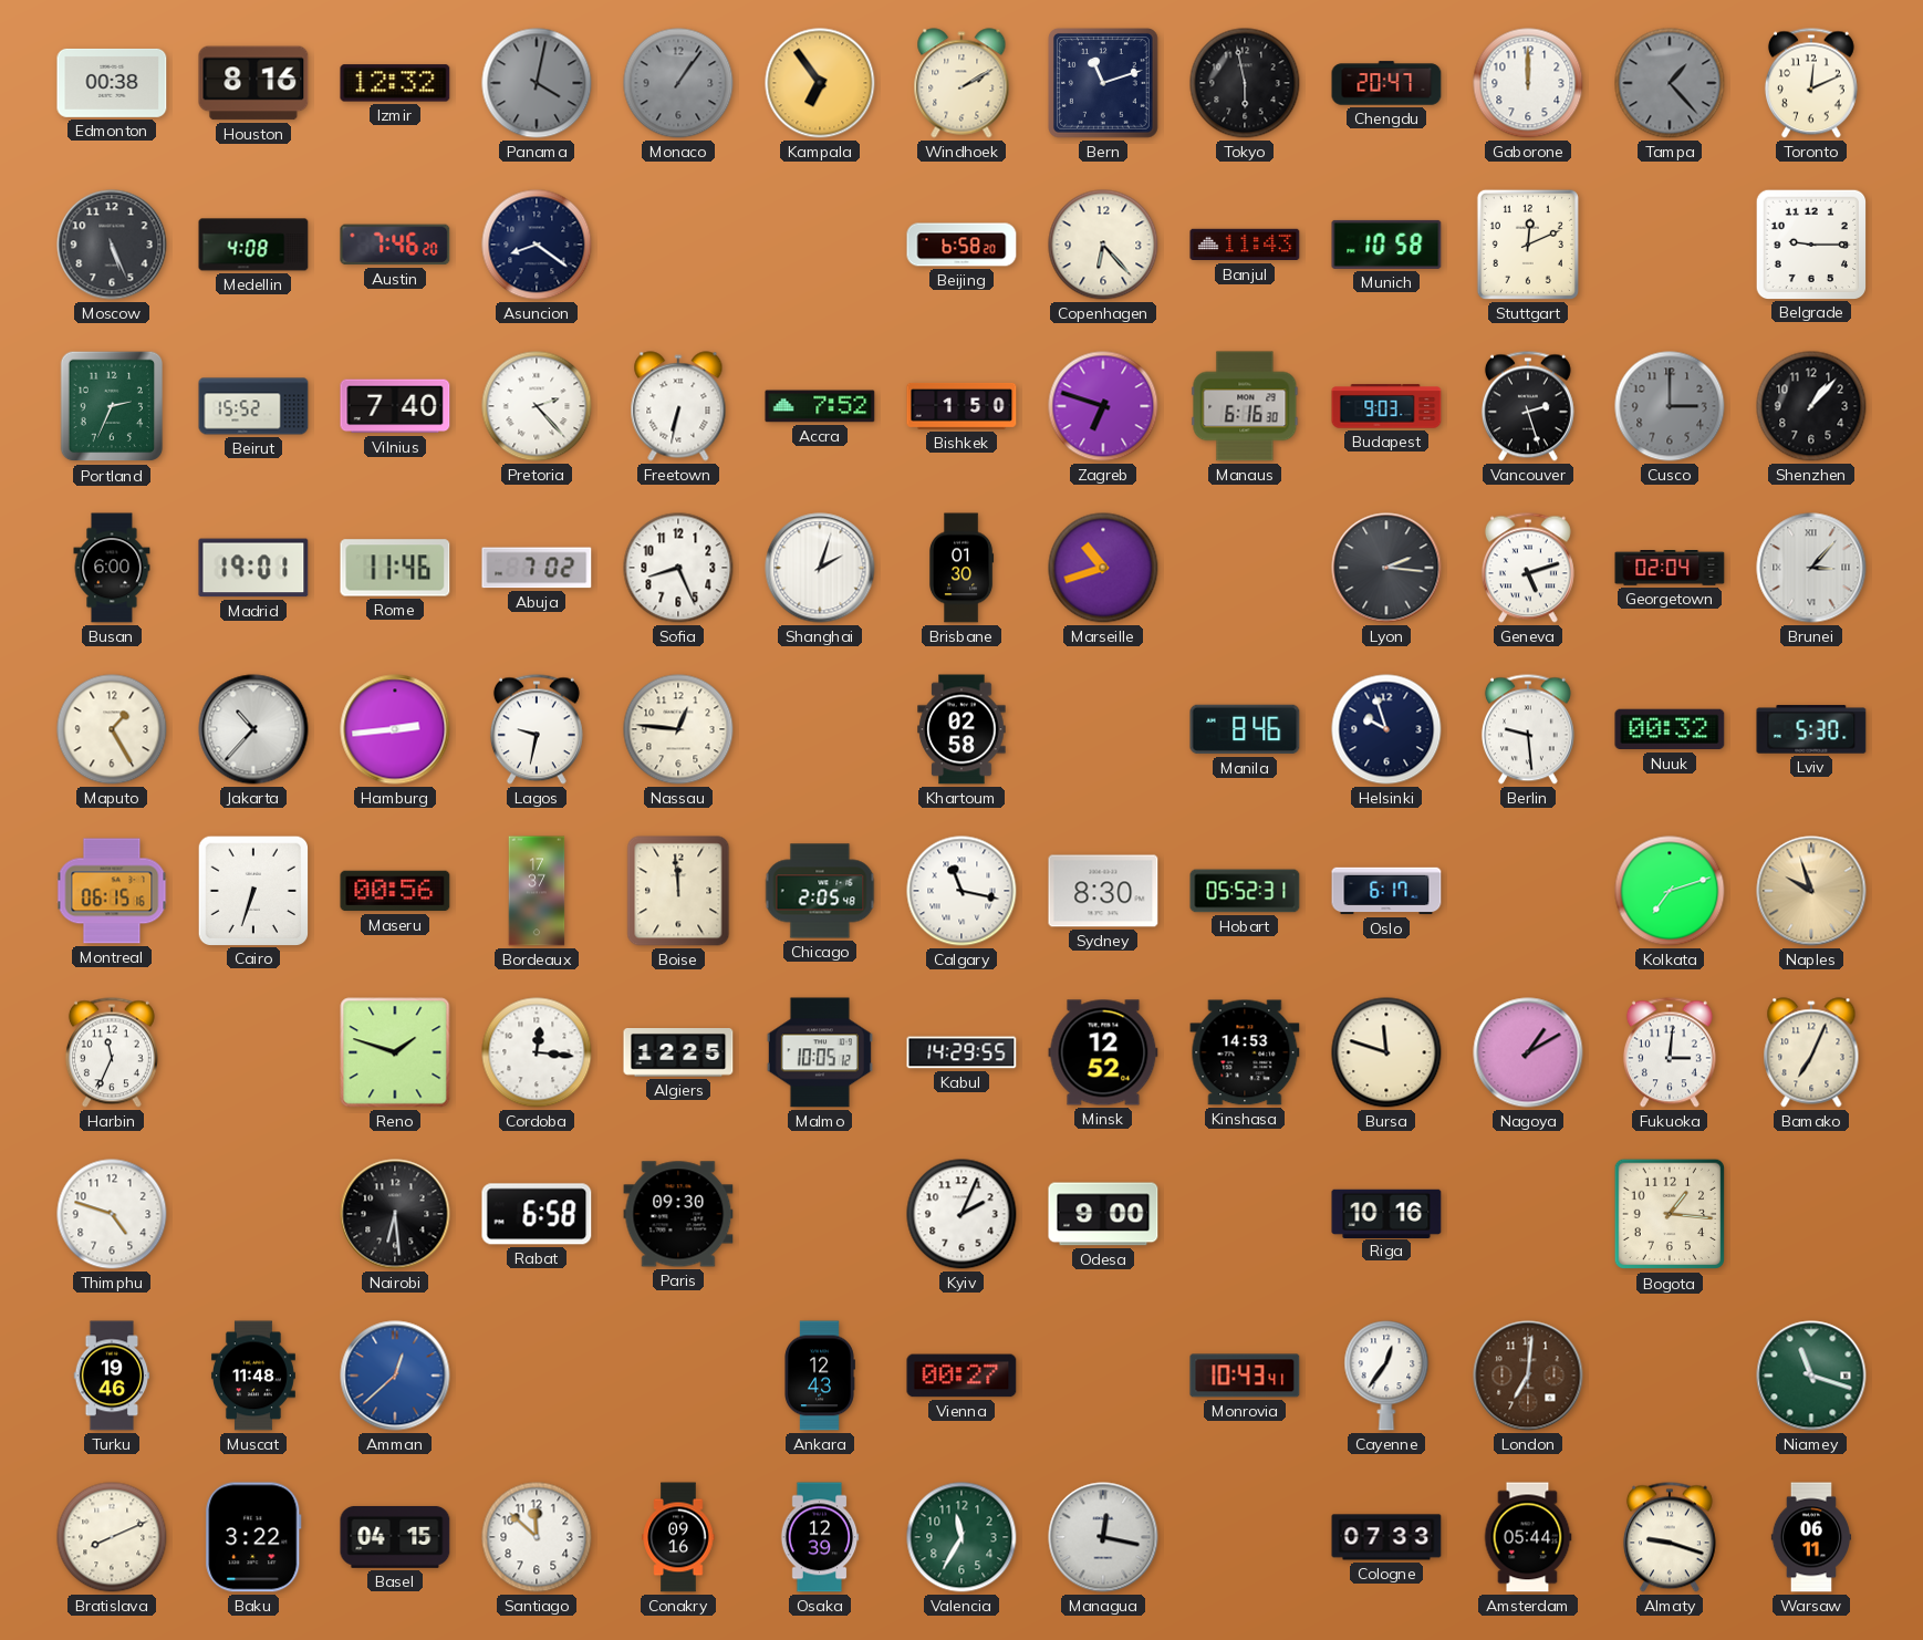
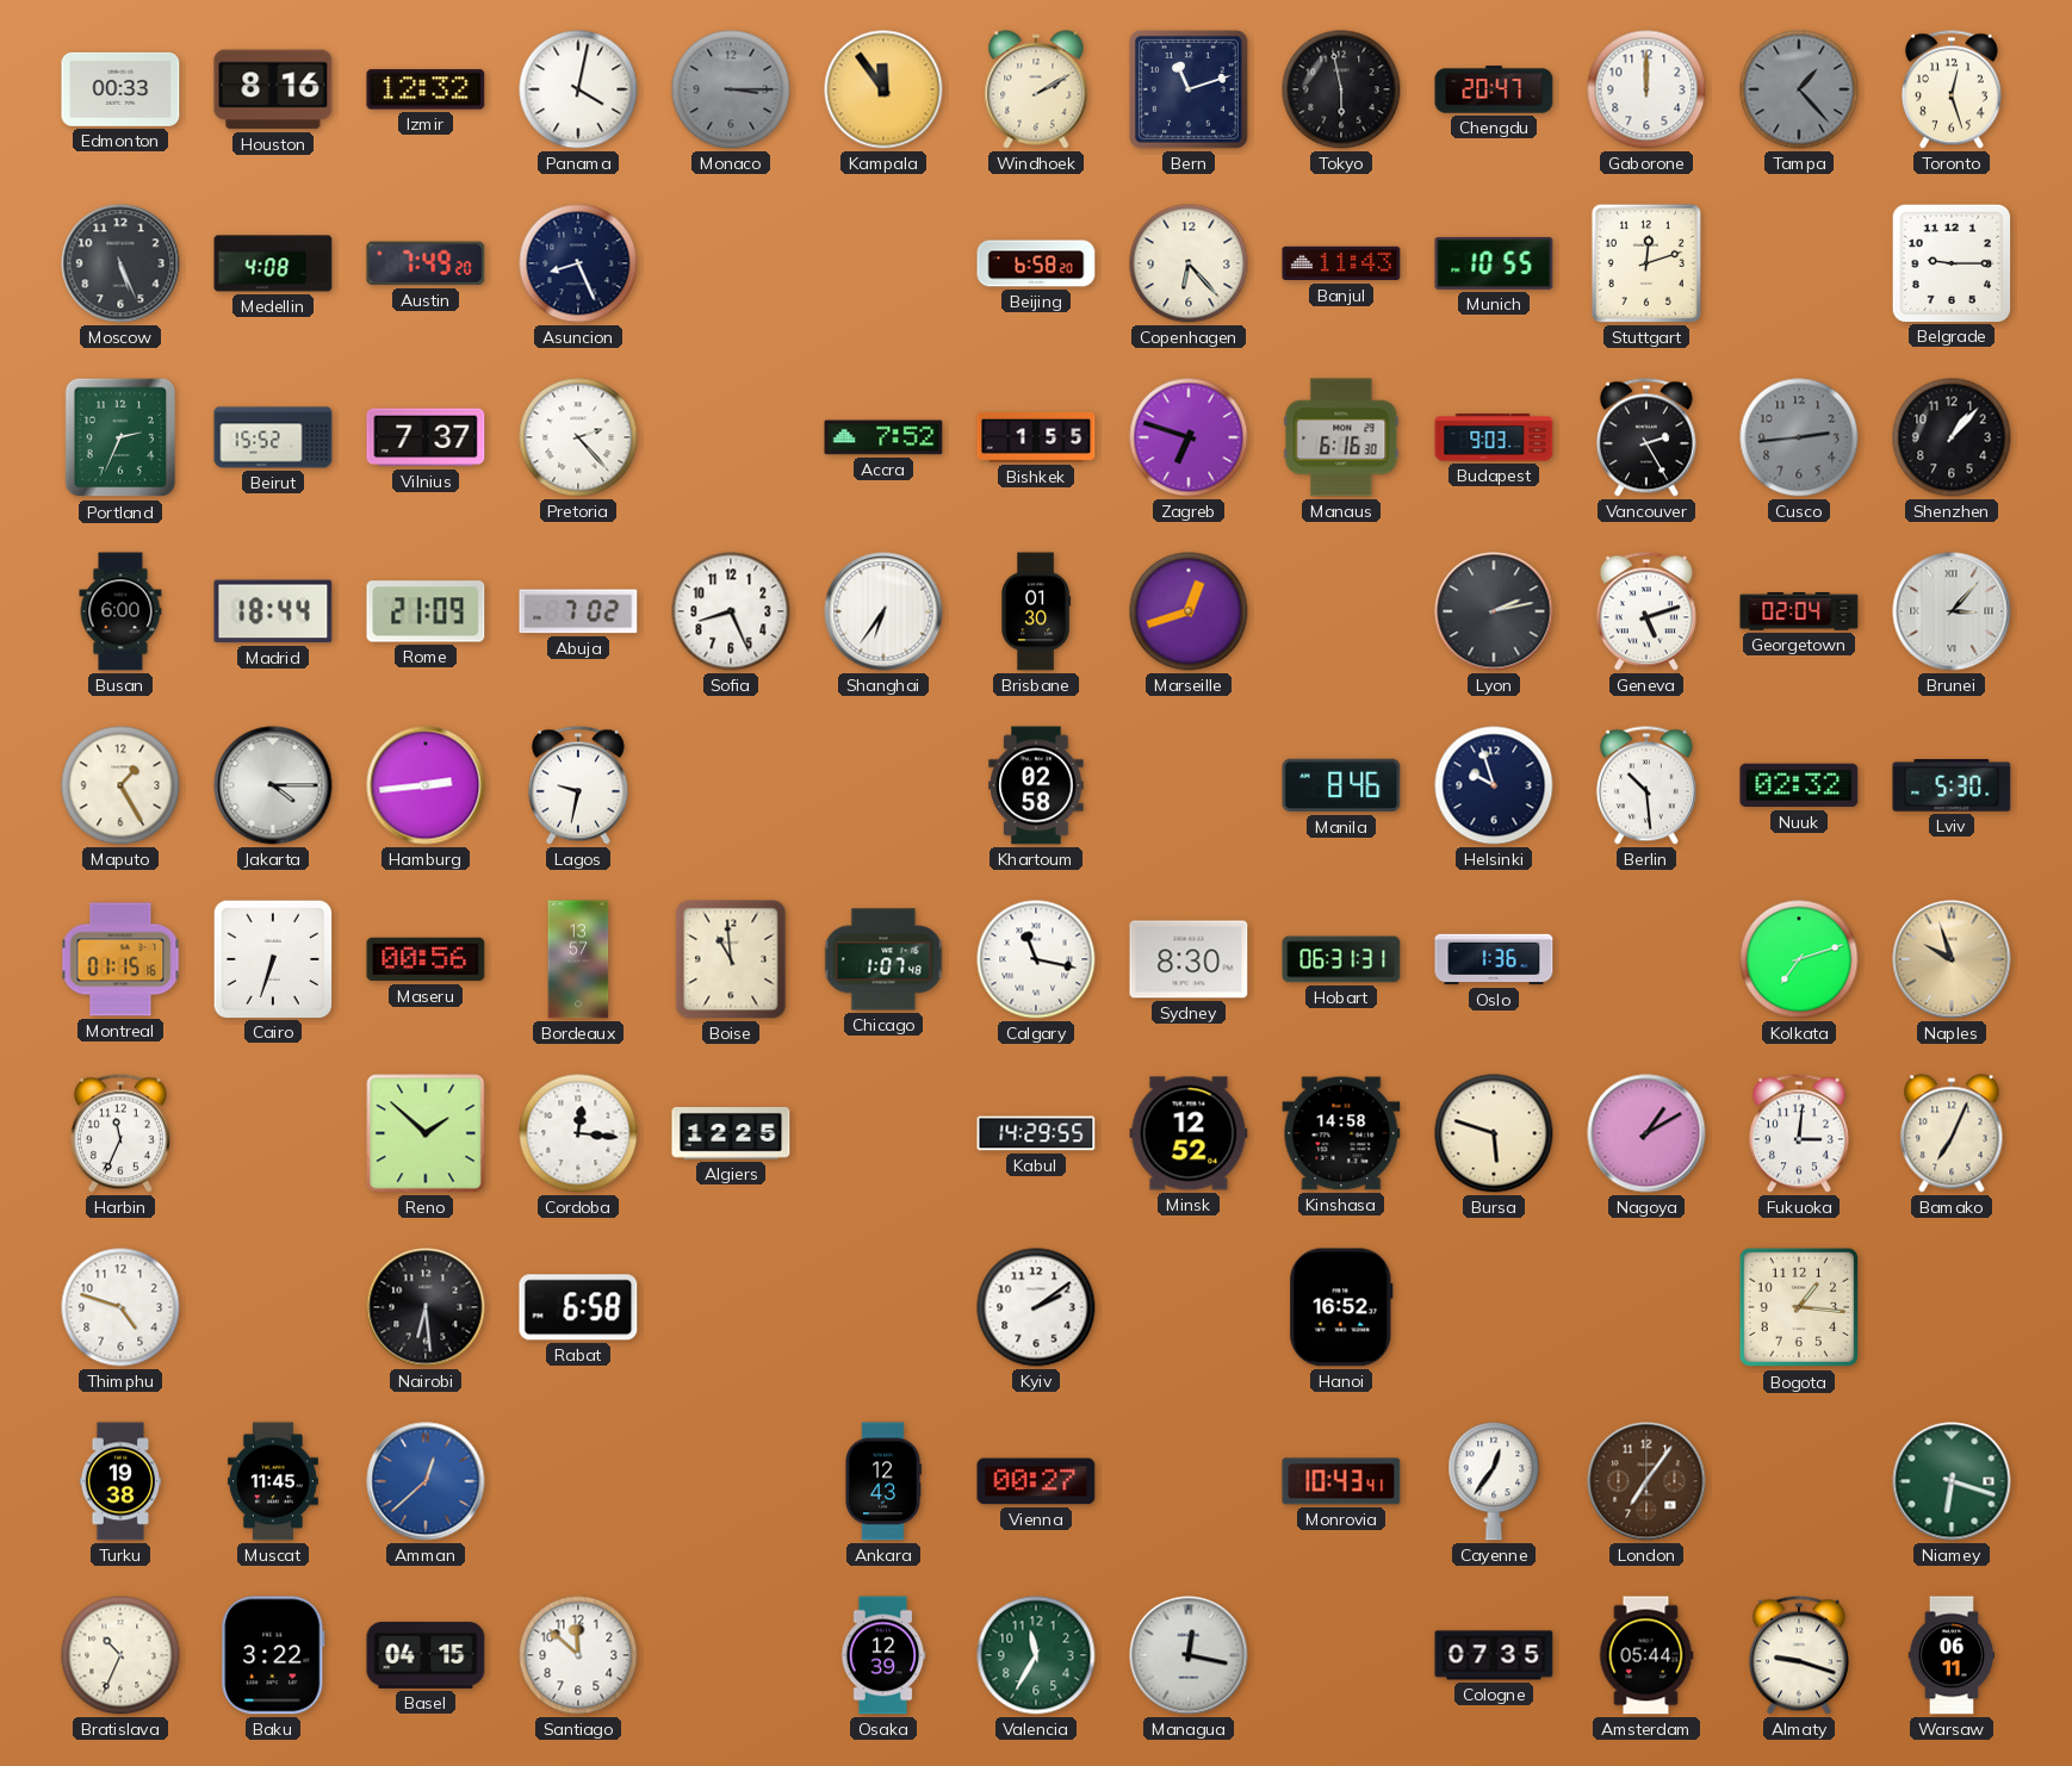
Edmonton: 00:38 -> 00:33
Panama dial: grey -> white
Monaco: 1:06 -> 3:15
Kampala: 6:54 -> 11:54
Toronto: 12:11 -> 12:27
Austin: 7:46 -> 7:49
Asuncion: 8:21 -> 8:26
Munich: 10:58 -> 10:55
Stuttgart: 12:11 -> 12:12
Vilnius: 7:40 -> 7:37
Freetown: 6:32 -> none
Bishkek: 1:50 -> 1:55
Vancouver: 2:27 -> 2:25
Cusco: 3:00 -> 2:44
Madrid: 19:01 -> 18:44
Rome: 11:46 -> 21:09
Shanghai: 2:03 -> 6:36
Marseille: 10:42 -> 12:42
Lyon: 2:16 -> 2:13
Jakarta: 10:37 -> 4:15
Nassau: 12:46 -> none
Berlin: 9:29 -> 10:29
Nuuk: 00:32 -> 02:32
Montreal: 06:15 -> 01:15
Bordeaux: 17:37 -> 13:57
Boise: 11:59 -> 10:59
Chicago: 2:05 -> 1:07
Hobart: 05:52 -> 06:31
Oslo: 6:17 -> 1:36
Reno: 1:48 -> 1:52
Malmo: 10:05 -> none
Kinshasa: 14:53 -> 14:58
Bursa: 11:48 -> 5:48
Paris: 09:30 -> none
Kyiv: 2:04 -> 2:09
Odesa: 9:00 -> none
Hanoi: none -> 16:52
Riga: 10:16 -> none
Turku: 19:46 -> 19:38
Muscat: 11:48 -> 11:45
London: 7:01 -> 7:06
Niamey: 11:18 -> 6:18
Bratislava: 8:11 -> 10:34
Conakry: 09:16 -> none
Cologne: 07:33 -> 07:35
